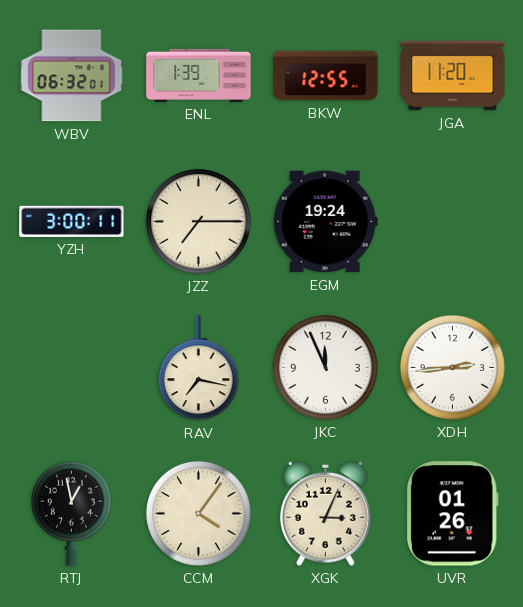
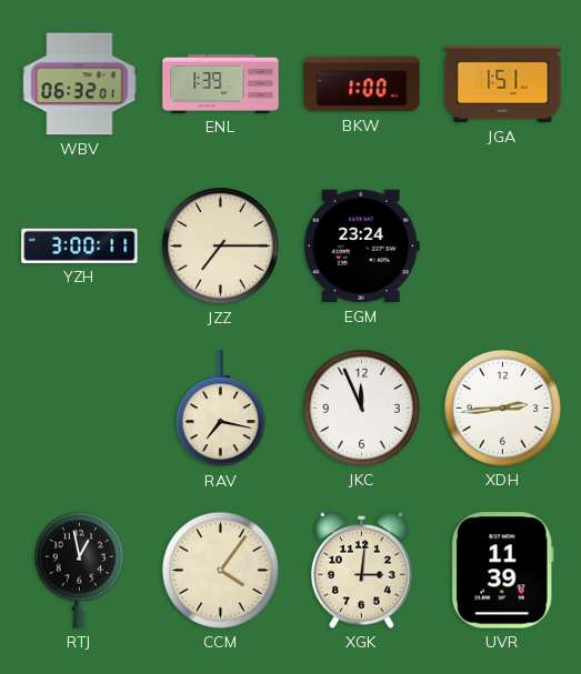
BKW: 12:55 -> 1:00
JGA: 11:20 -> 1:51
EGM: 19:24 -> 23:24
XGK: 3:04 -> 3:01
UVR: 01:26 -> 11:39
